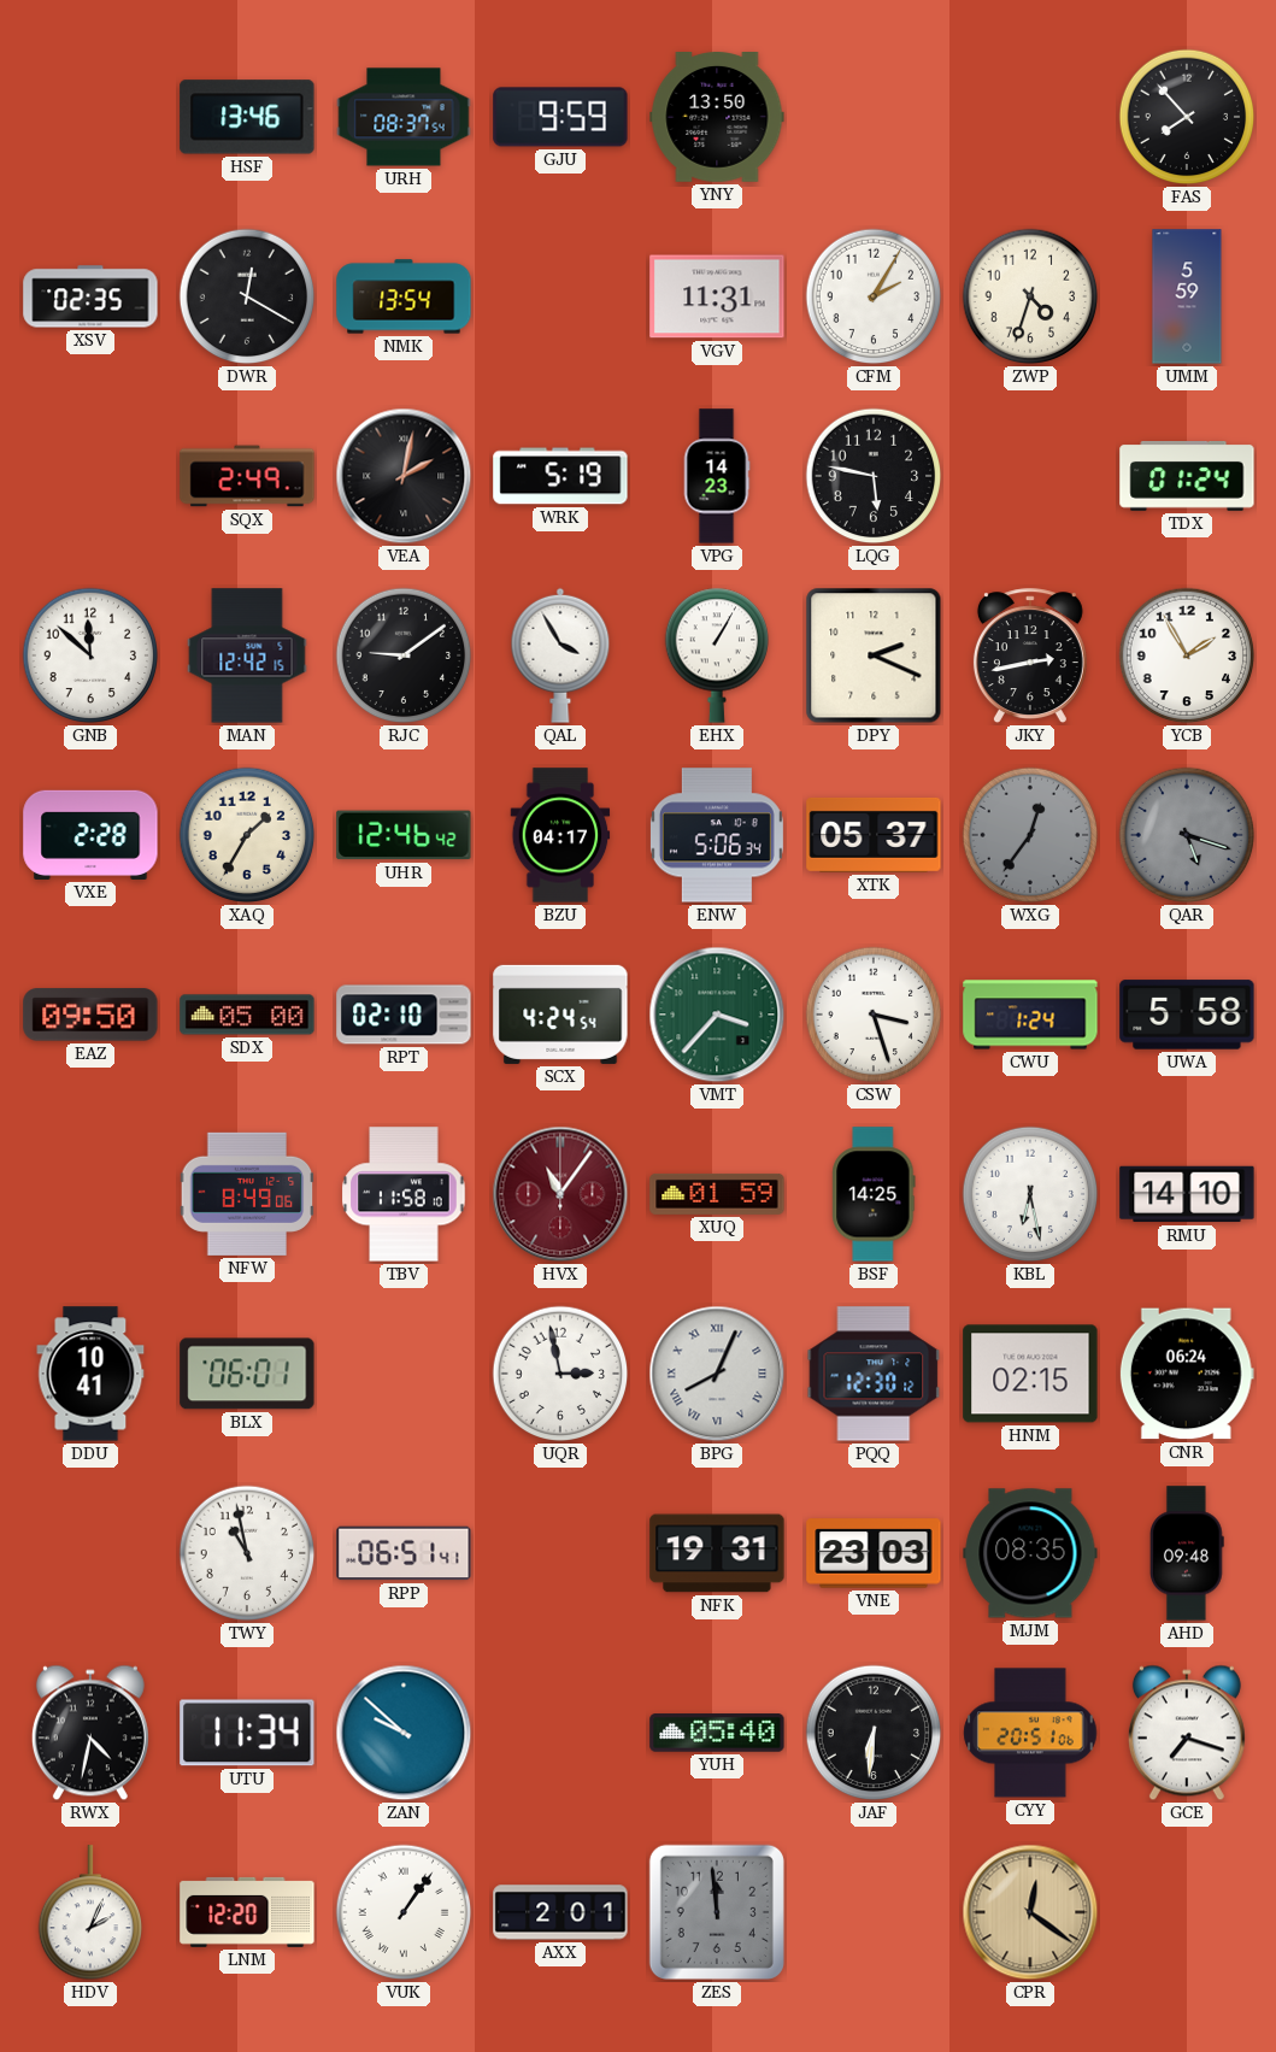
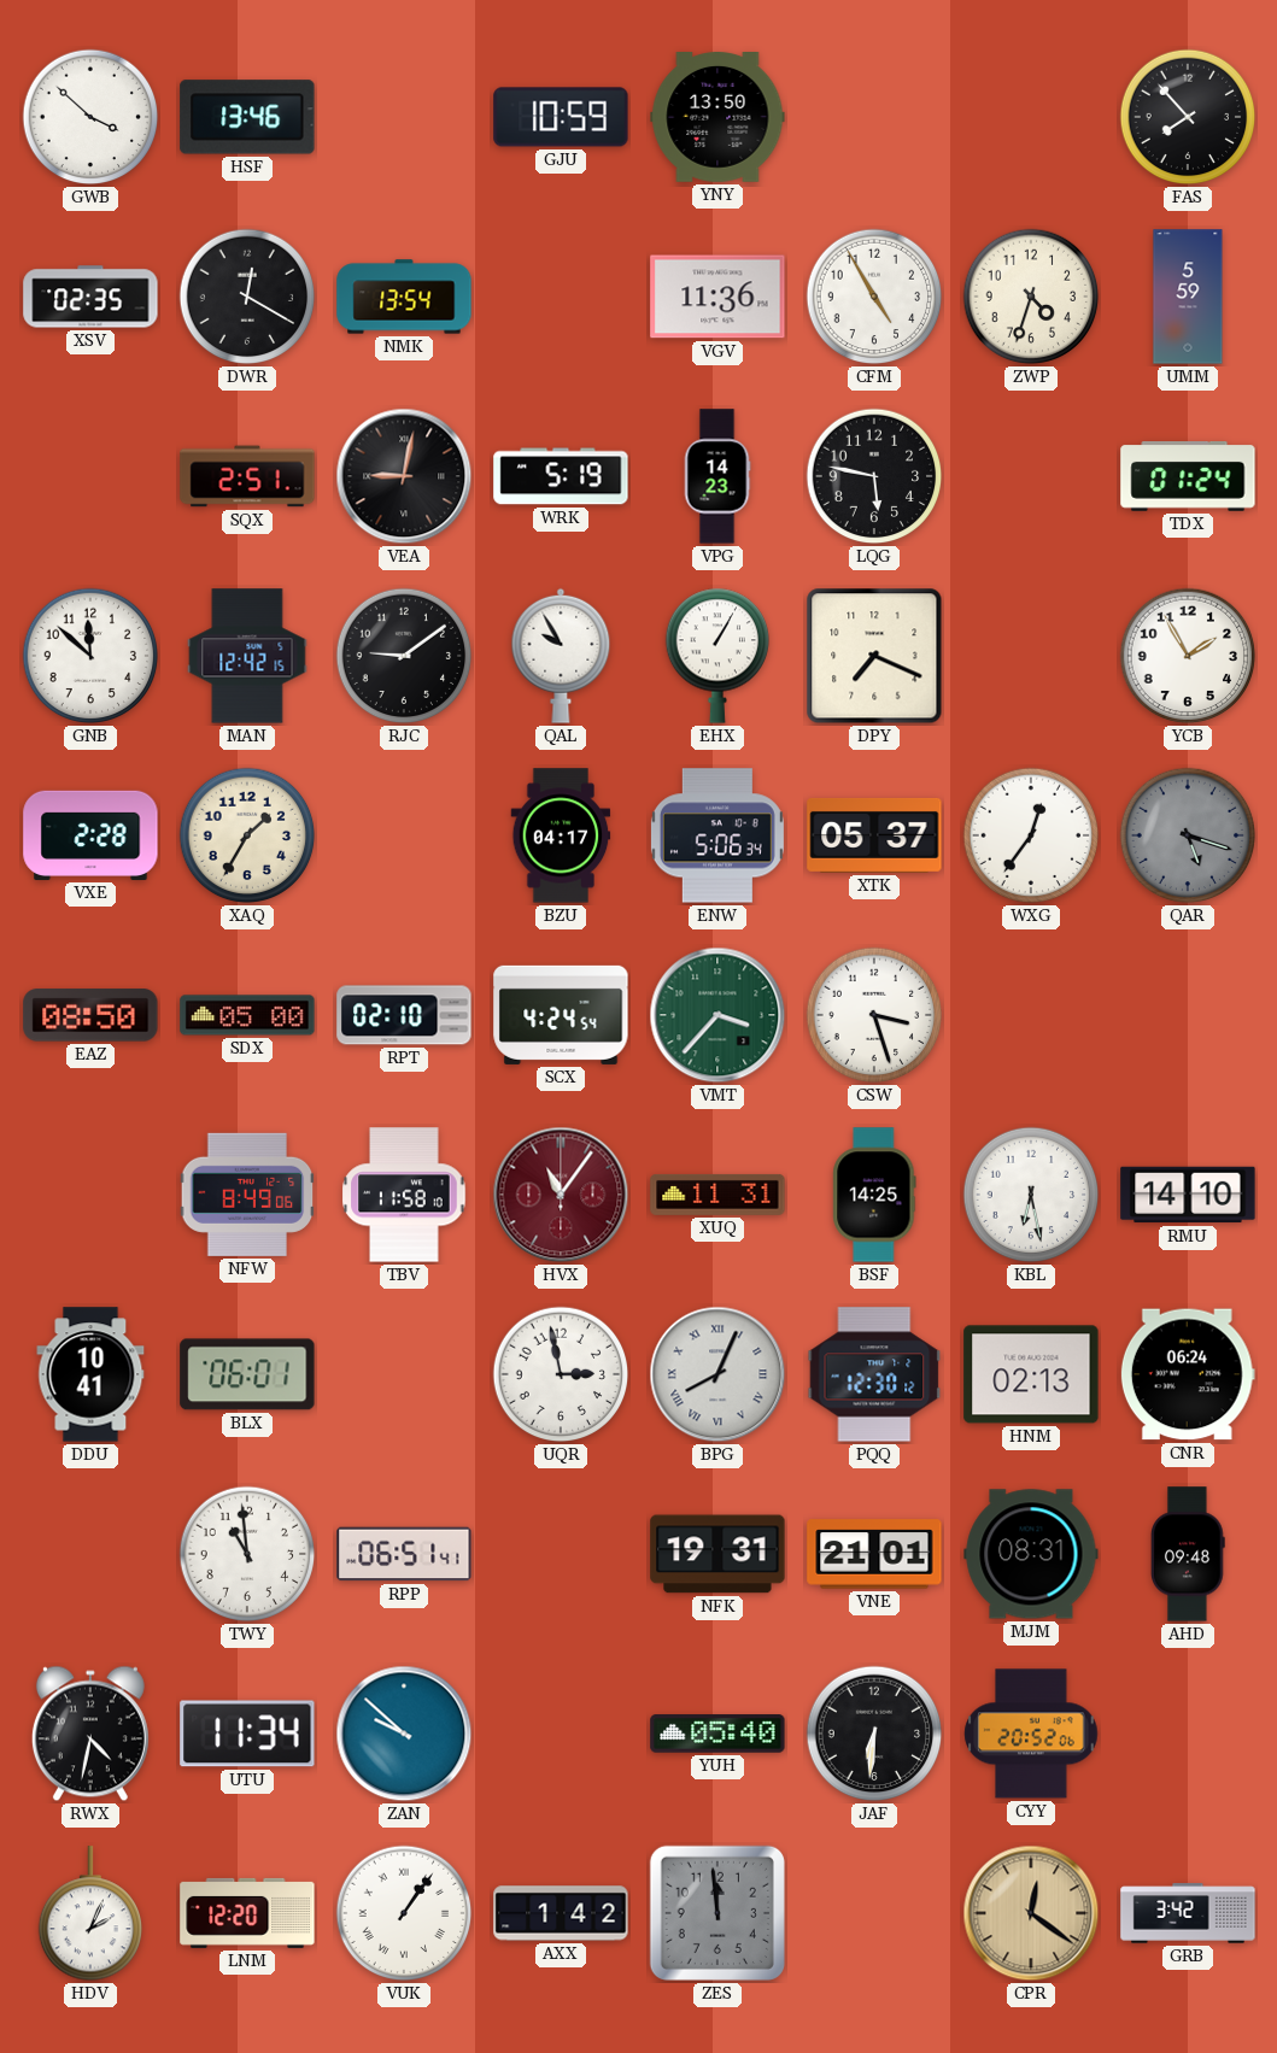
GWB: none -> 3:52
URH: 08:37 -> none
GJU: 9:59 -> 10:59
VGV: 11:31 -> 11:36
CFM: 2:05 -> 4:55
SQX: 2:49 -> 2:51
VEA: 2:02 -> 9:02
QAL: 3:55 -> 9:55
DPY: 2:19 -> 7:19
JKY: 2:43 -> none
UHR: 12:46 -> none
WXG dial: grey -> white
EAZ: 09:50 -> 08:50
CWU: 1:24 -> none
UWA: 5:58 -> none
XUQ: 01:59 -> 11:31
HNM: 02:15 -> 02:13
TWY: 10:58 -> 10:59
VNE: 23:03 -> 21:01
MJM: 08:35 -> 08:31
CYY: 20:51 -> 20:52
GCE: 7:18 -> none
AXX: 2:01 -> 1:42
GRB: none -> 3:42
